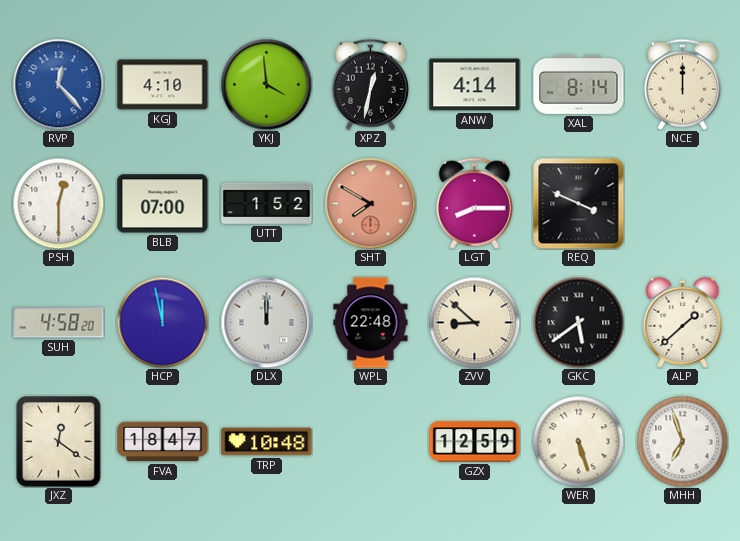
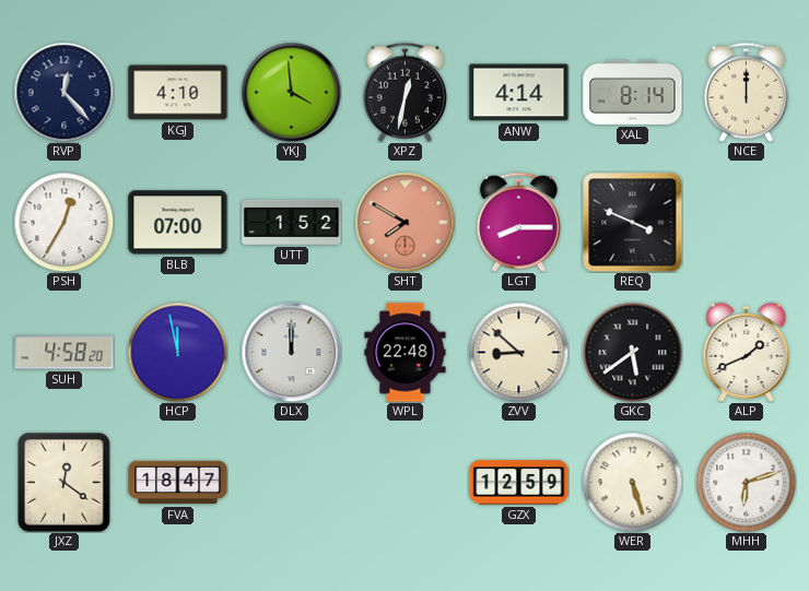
RVP dial: blue -> navy
PSH: 12:30 -> 12:35
ALP: 1:38 -> 1:41
TRP: 10:48 -> none
MHH: 6:57 -> 6:12
